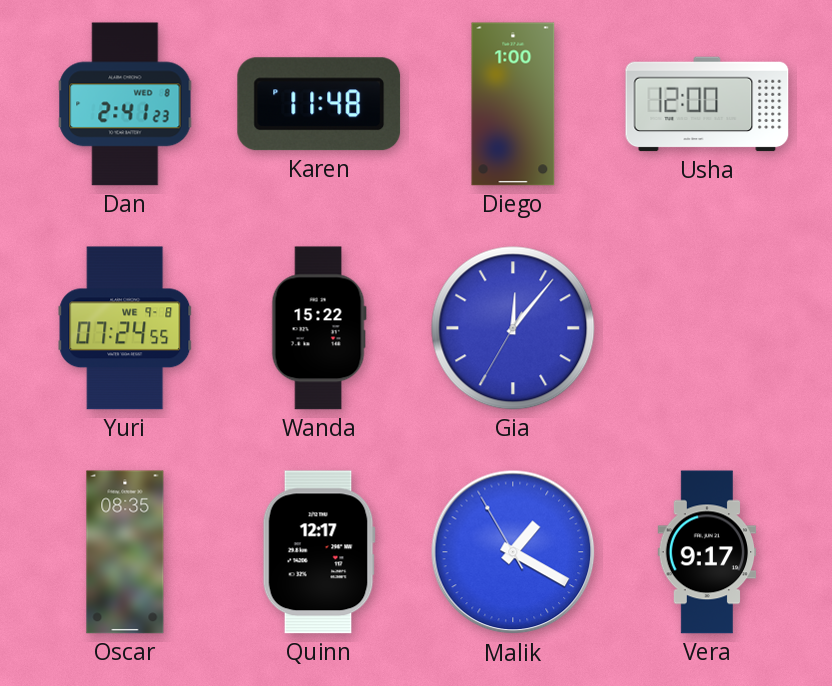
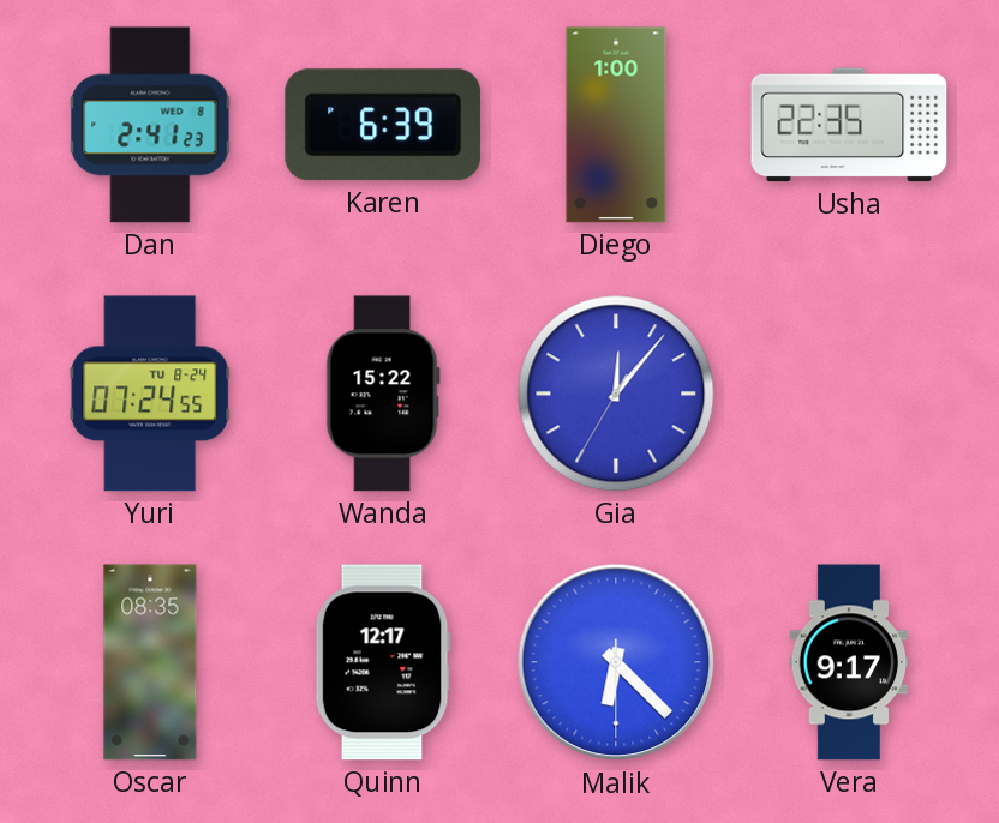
Karen: 11:48 -> 6:39
Usha: 12:00 -> 22:35
Yuri date: WE 9-8 -> TU 8-24
Malik: 1:19 -> 6:22
